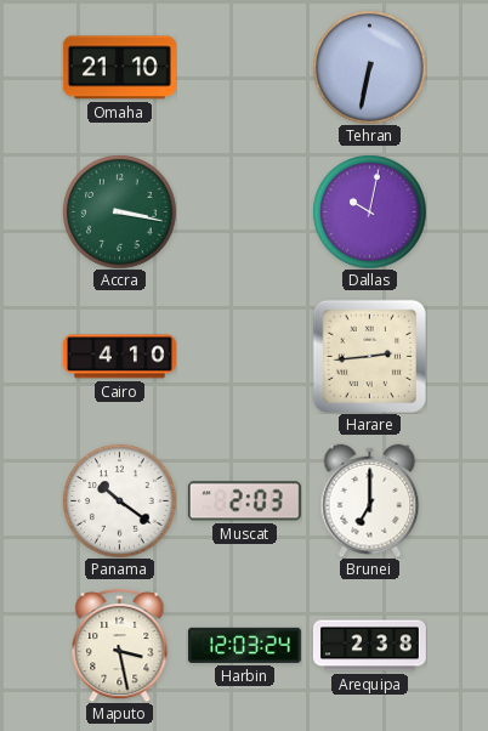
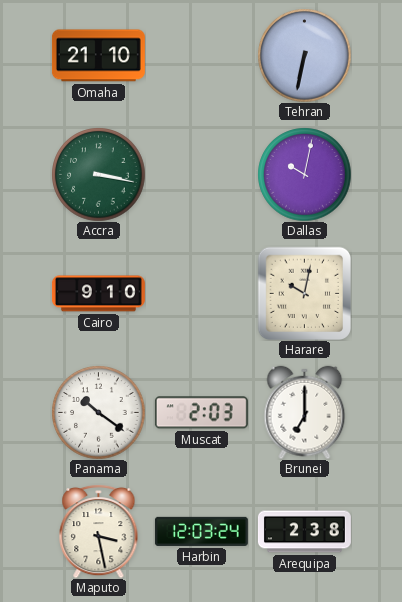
Cairo: 4:10 -> 9:10
Harare: 2:44 -> 10:02
